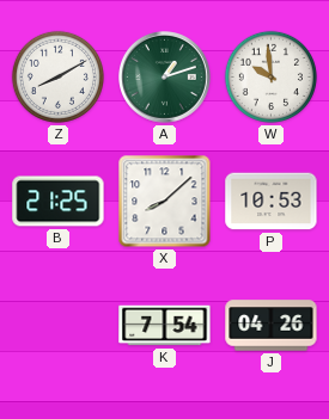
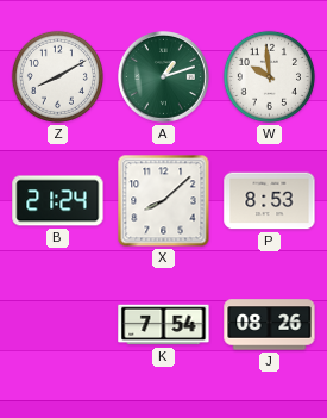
B: 21:25 -> 21:24
P: 10:53 -> 8:53
J: 04:26 -> 08:26
